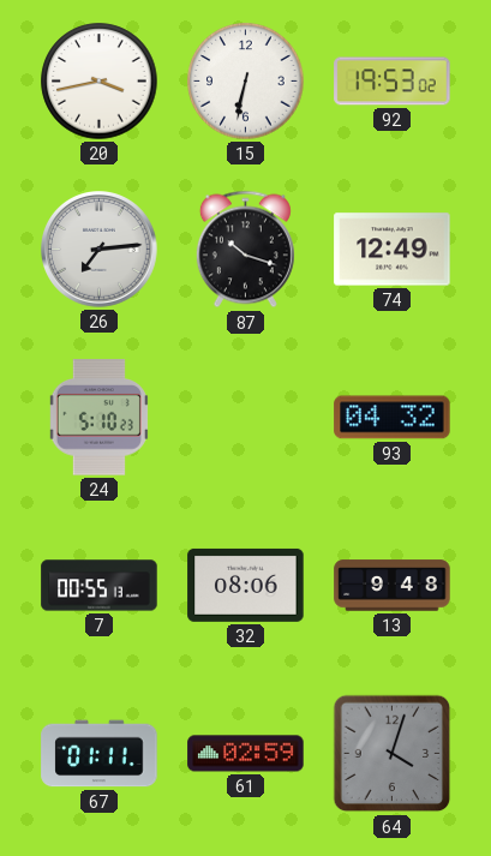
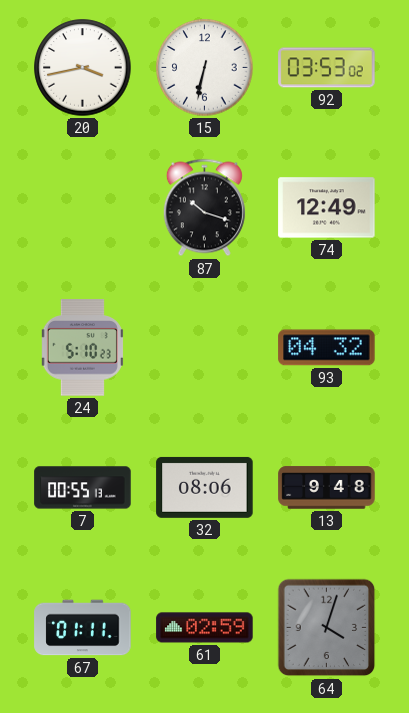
92: 19:53 -> 03:53
26: 7:14 -> none
